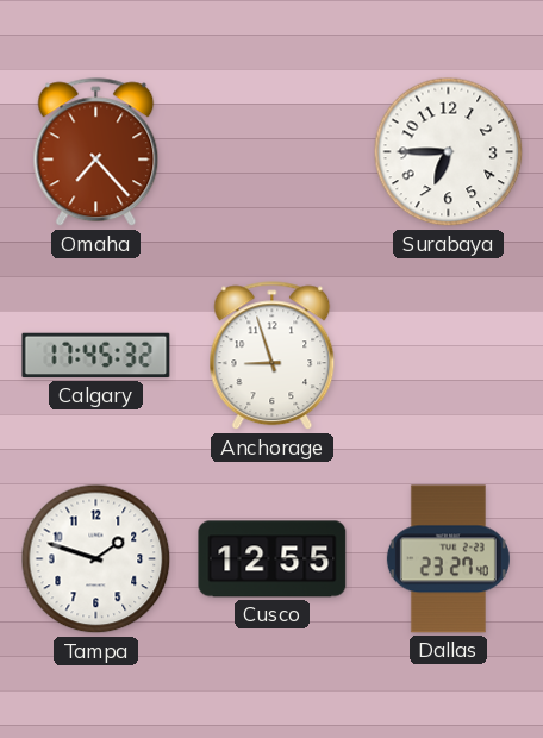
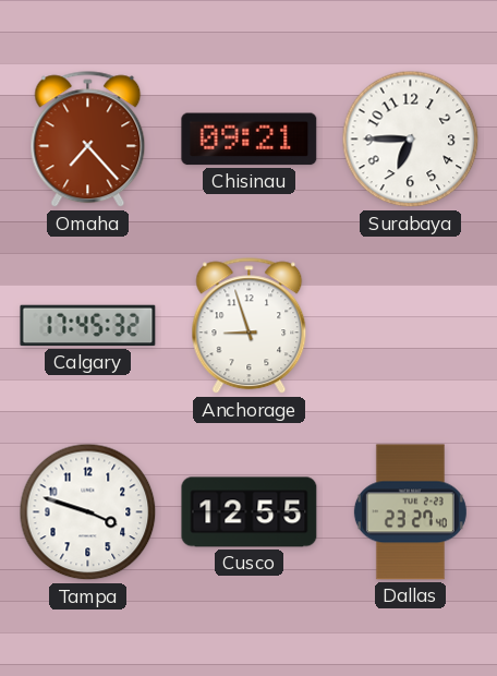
Chisinau: none -> 09:21
Tampa: 1:48 -> 3:48
